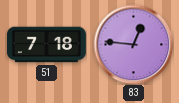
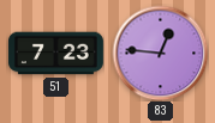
51: 7:18 -> 7:23
